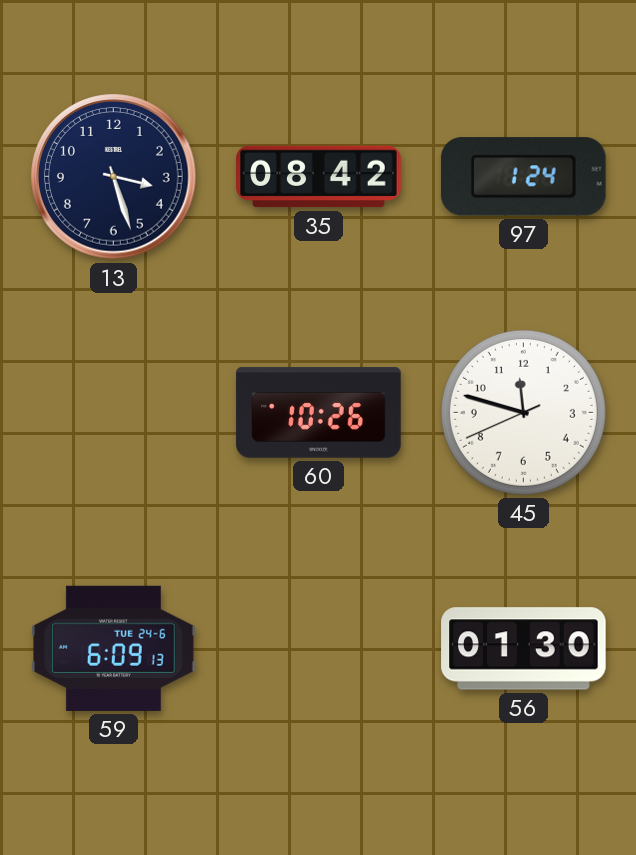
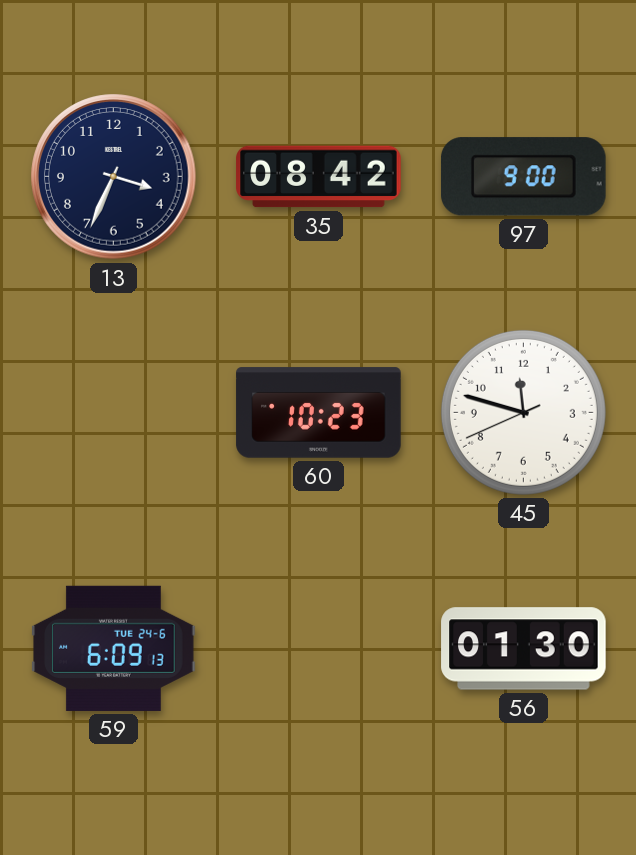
13: 3:27 -> 3:34
97: 1:24 -> 9:00
60: 10:26 -> 10:23
